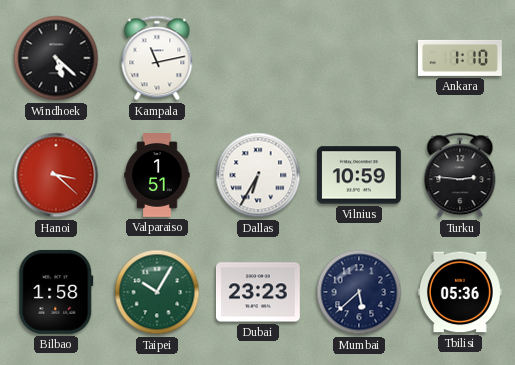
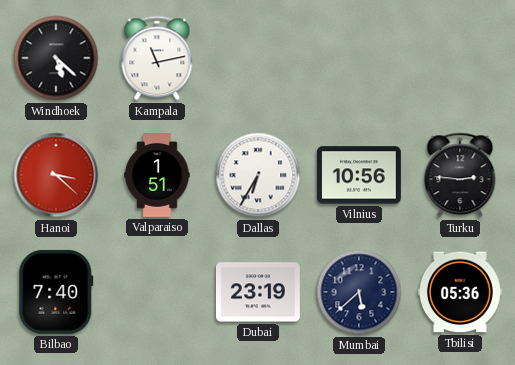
Ankara: 1:10 -> none
Vilnius: 10:59 -> 10:56
Bilbao: 1:58 -> 7:40
Taipei: 10:05 -> none
Dubai: 23:23 -> 23:19
